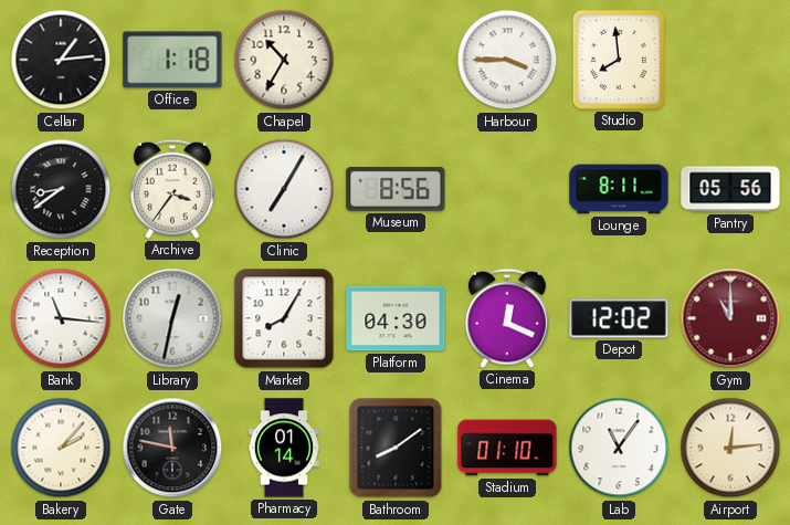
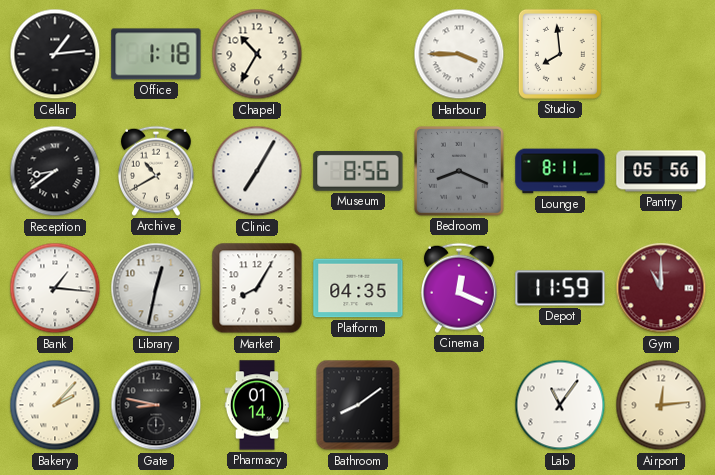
Archive: 3:36 -> 10:40
Bedroom: none -> 8:19
Bank: 11:16 -> 1:16
Platform: 04:30 -> 04:35
Depot: 12:02 -> 11:59
Gate: 11:47 -> 8:47
Stadium: 01:10 -> none
